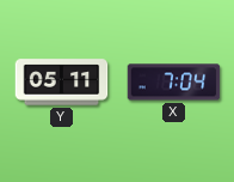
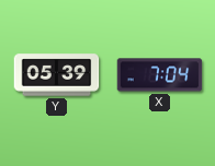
Y: 05:11 -> 05:39
